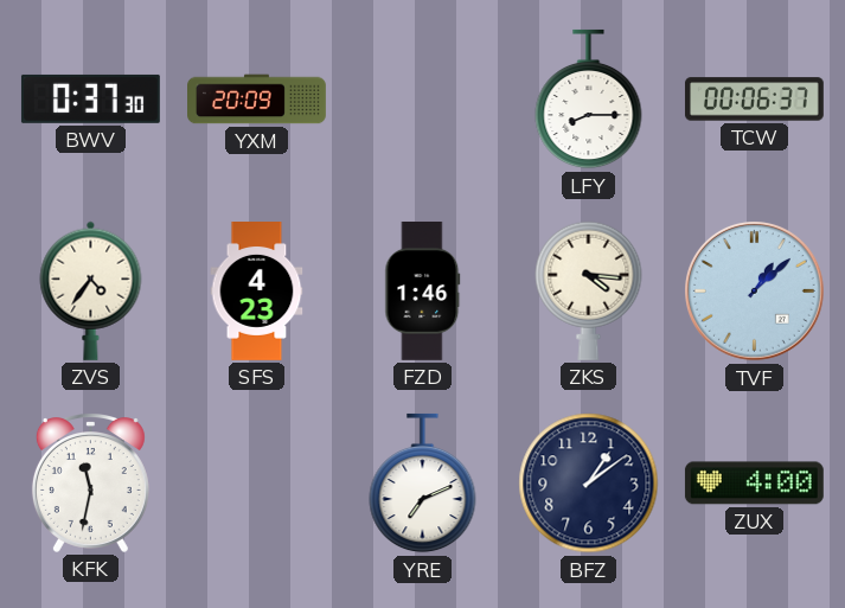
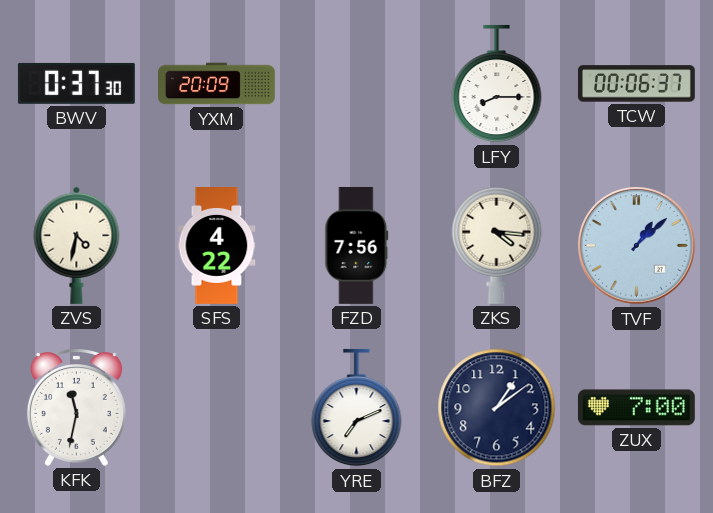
ZVS: 4:36 -> 4:32
SFS: 4:23 -> 4:22
FZD: 1:46 -> 7:56
ZUX: 4:00 -> 7:00
